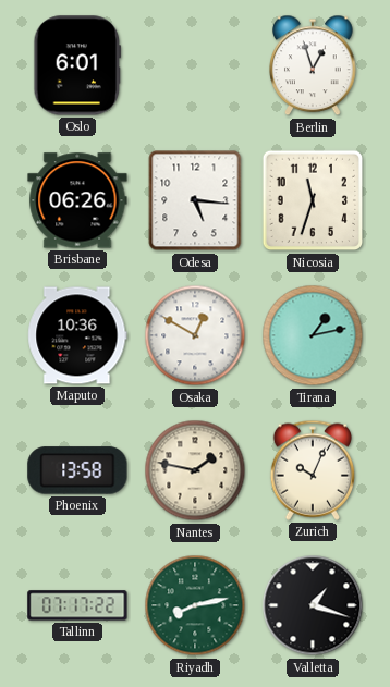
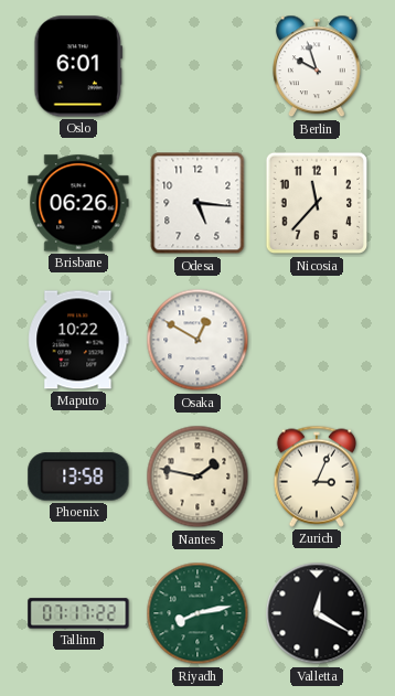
Berlin: 12:57 -> 9:57
Nicosia: 11:33 -> 11:37
Maputo: 10:36 -> 10:22
Tirana: 1:13 -> none
Zurich: 10:04 -> 3:04
Valletta: 1:18 -> 12:20
